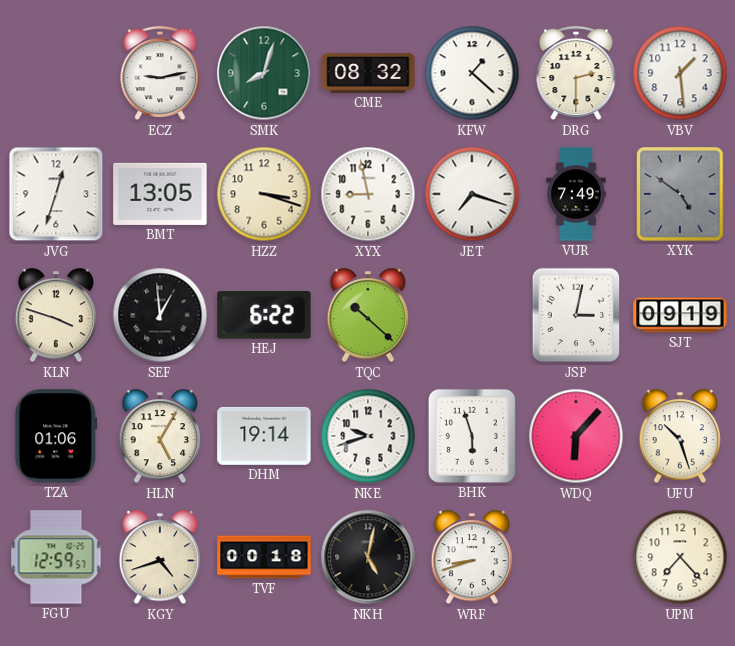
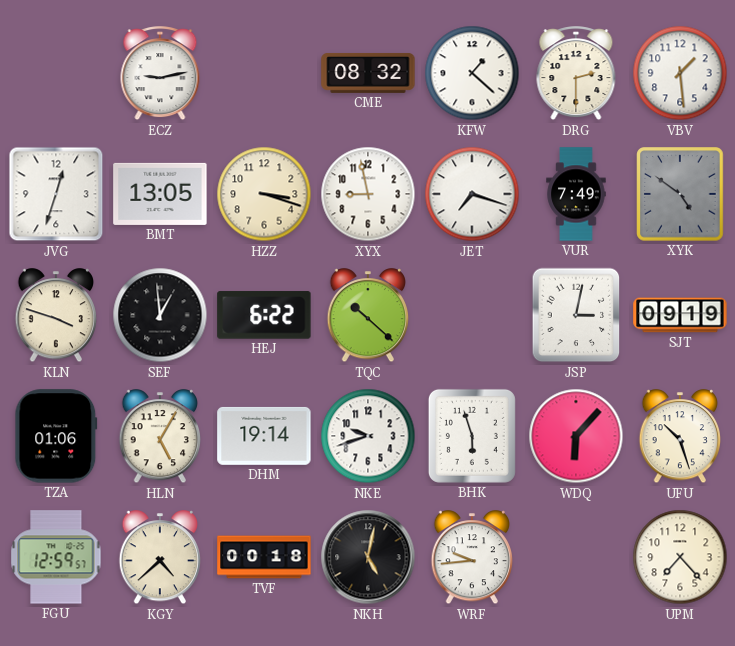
SMK: 8:03 -> none
KGY: 4:42 -> 4:38
WRF: 8:42 -> 9:44
